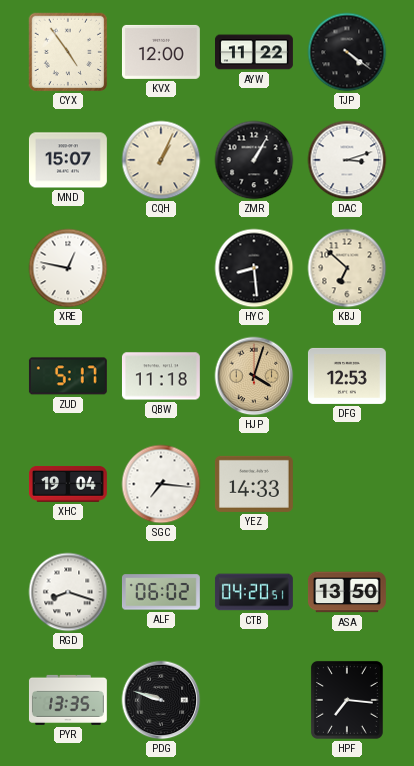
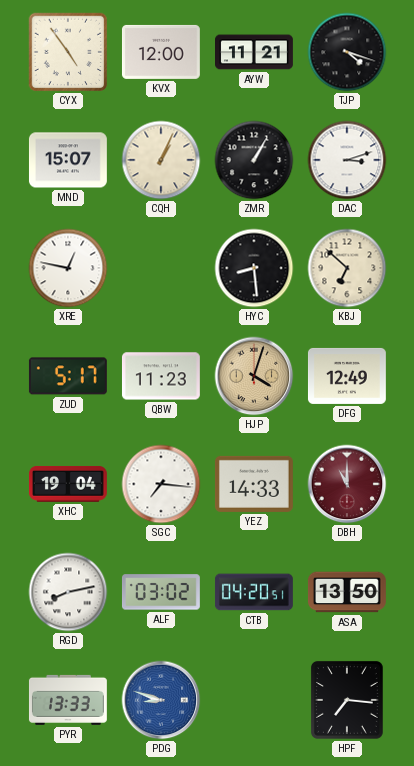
AYW: 11:22 -> 11:21
TJP: 4:21 -> 4:18
QBW: 11:18 -> 11:23
DFG: 12:53 -> 12:49
DBH: none -> 11:00
RGD: 8:18 -> 8:13
ALF: 06:02 -> 03:02
PYR: 13:35 -> 13:33
PDG: 9:48 -> 8:48
PDG dial: black -> blue
